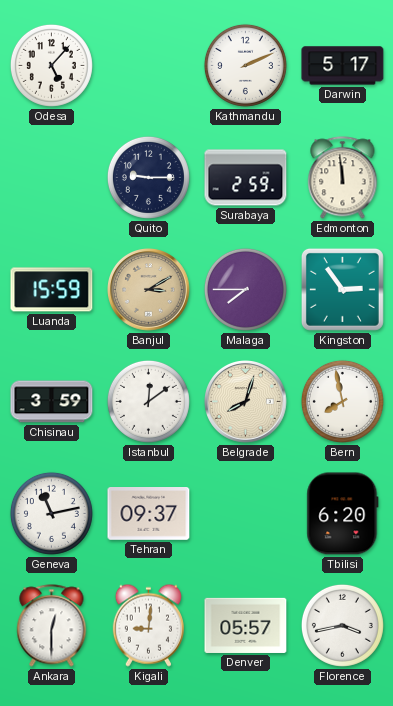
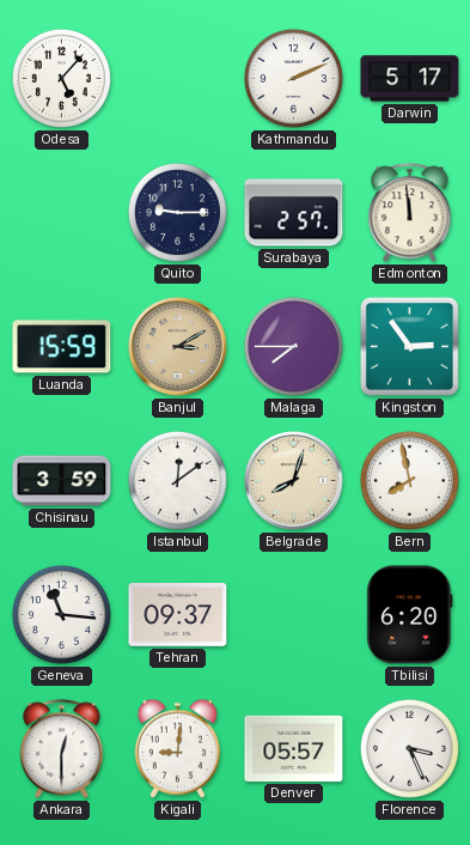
Surabaya: 2:59 -> 2:57
Geneva: 11:13 -> 11:16
Florence: 3:43 -> 3:26
